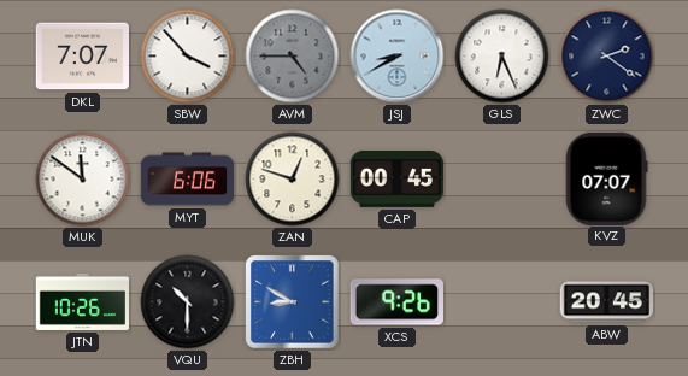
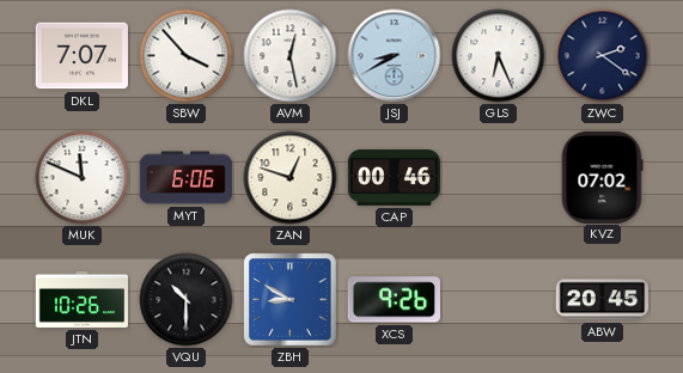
AVM: 4:45 -> 12:28
AVM dial: grey -> white
MUK: 11:51 -> 11:49
CAP: 00:45 -> 00:46
KVZ: 07:07 -> 07:02
